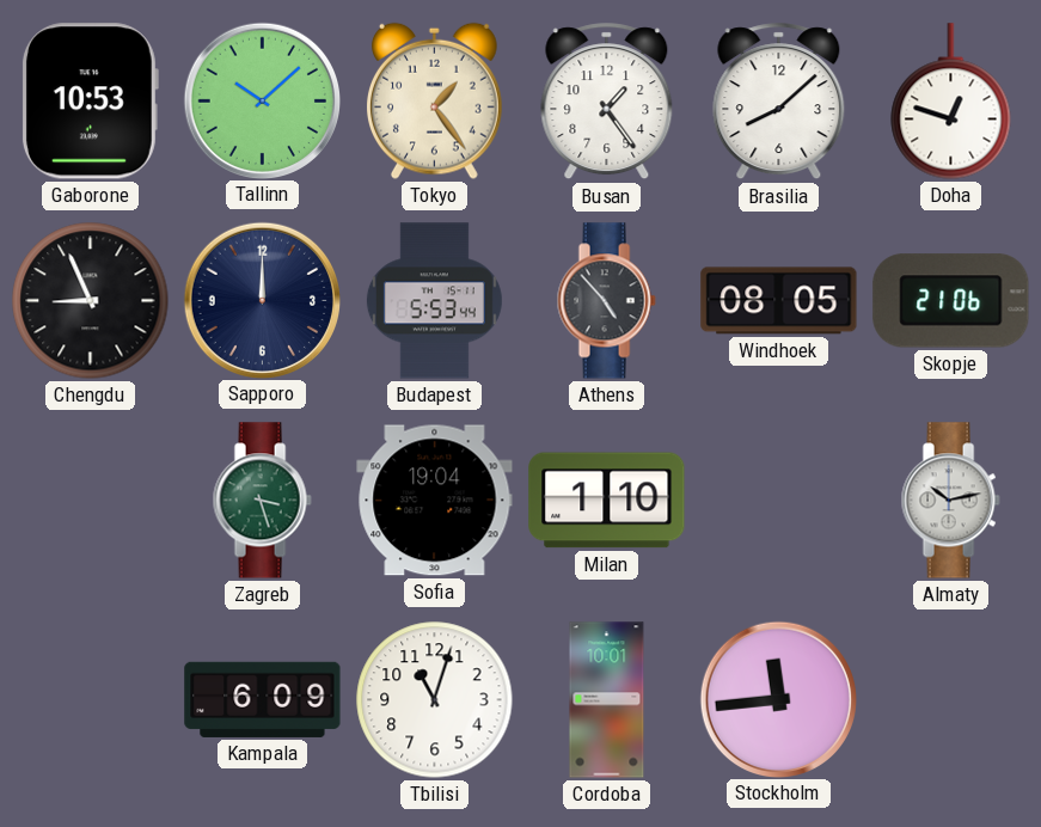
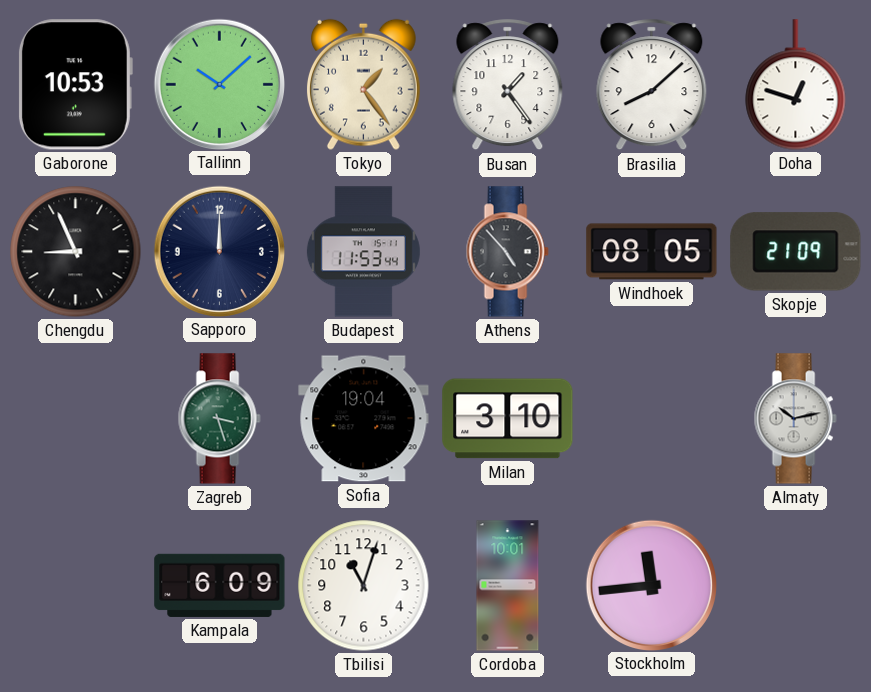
Budapest: 5:53 -> 11:53
Skopje: 21:06 -> 21:09
Milan: 1:10 -> 3:10
